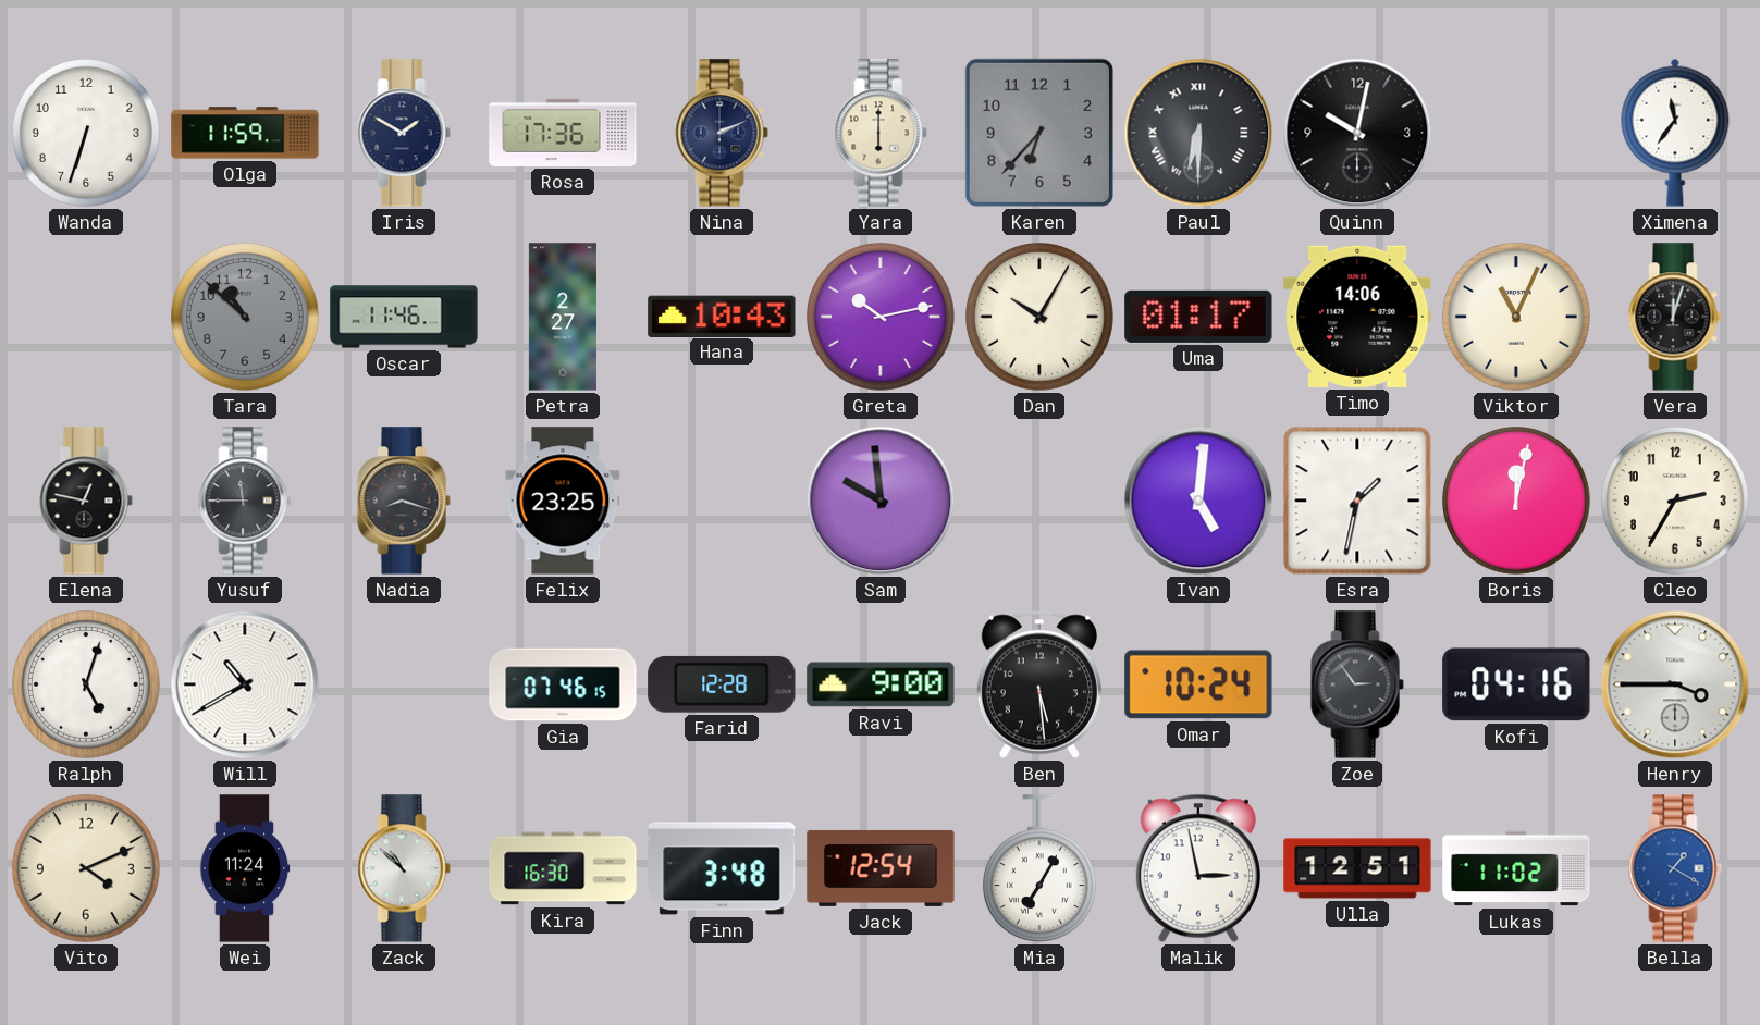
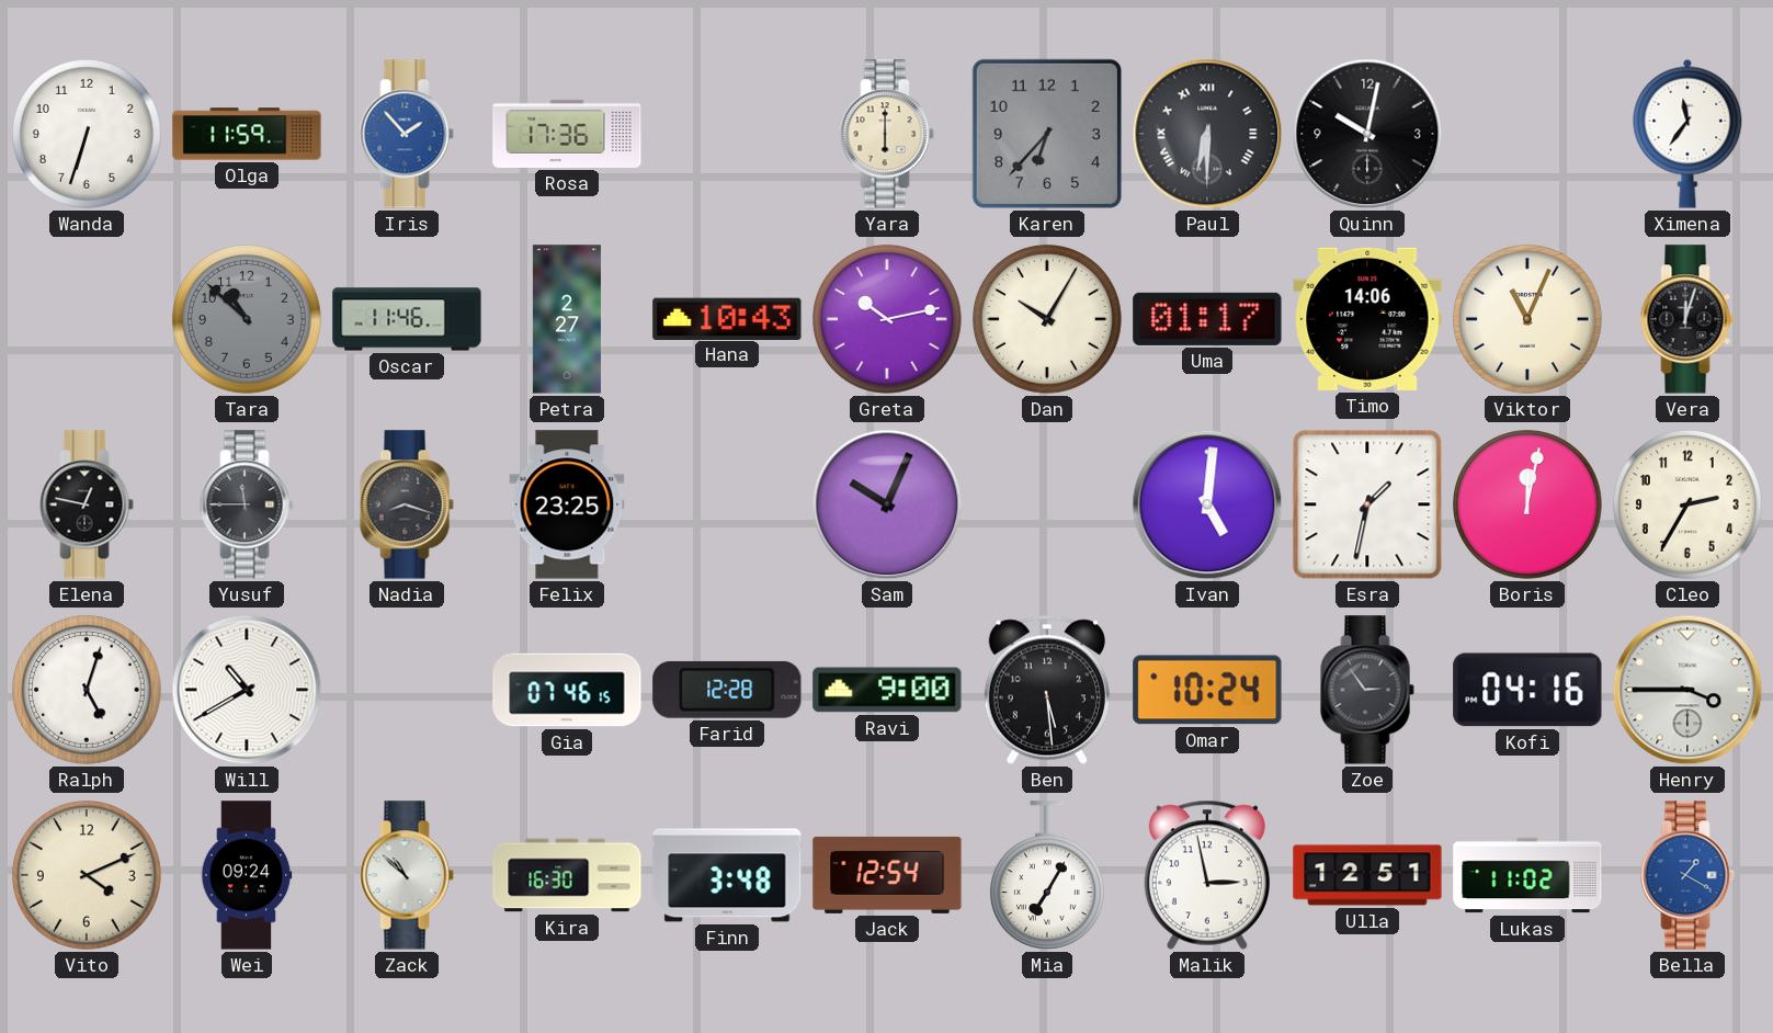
Iris: 1:50 -> 1:53
Iris dial: navy -> blue
Nina: 2:11 -> none
Sam: 9:59 -> 10:04
Wei: 11:24 -> 09:24
